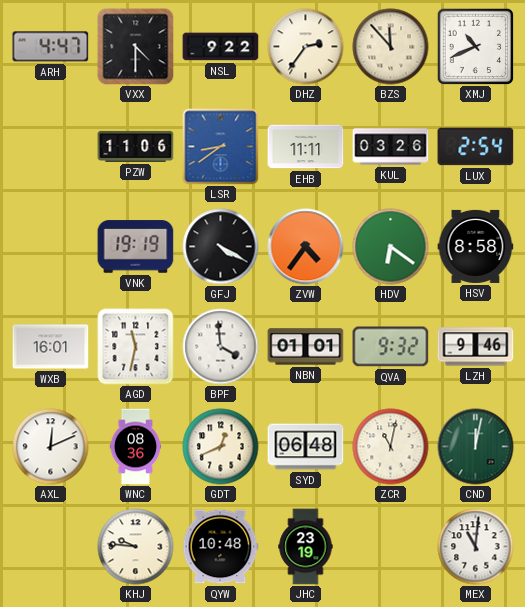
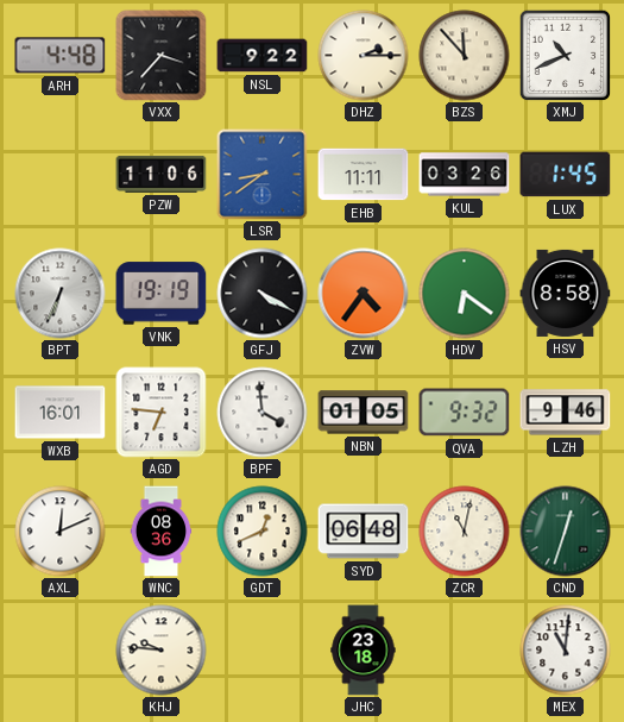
ARH: 4:47 -> 4:48
VXX: 4:30 -> 3:37
DHZ: 2:36 -> 2:15
LUX: 2:54 -> 1:45
BPT: none -> 6:34
AGD: 11:32 -> 6:46
NBN: 01:01 -> 01:05
CND: 12:02 -> 12:33
QYW: 10:48 -> none
JHC: 23:19 -> 23:18
